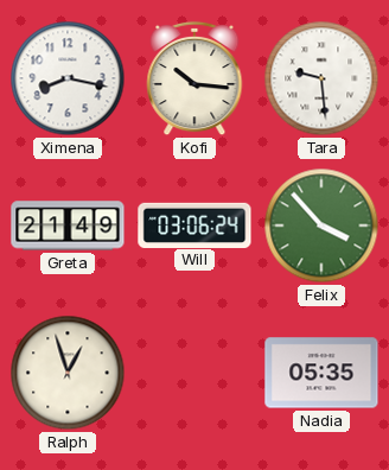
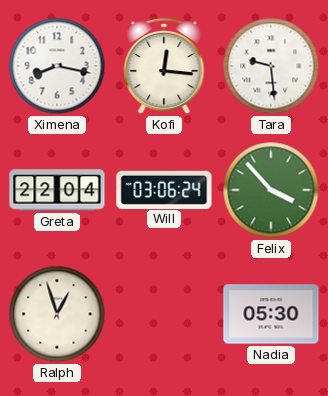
Kofi: 10:16 -> 12:16
Greta: 21:49 -> 22:04
Nadia: 05:35 -> 05:30
